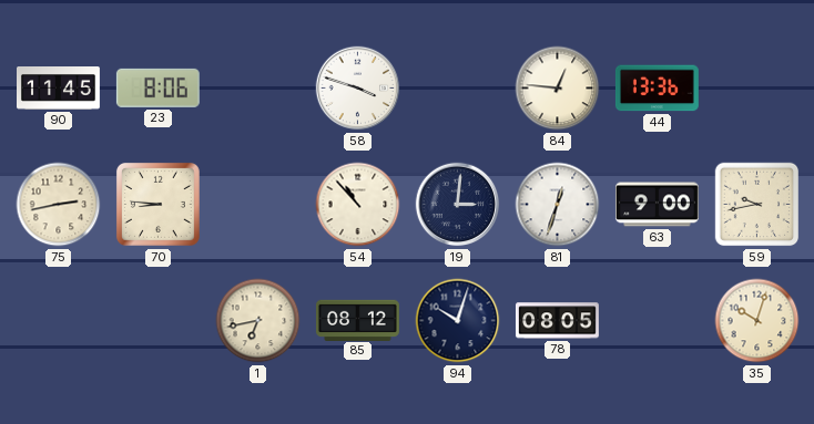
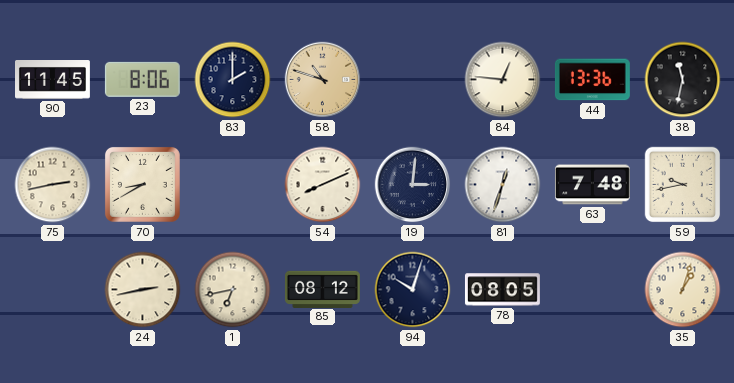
83: none -> 2:00
58: 3:48 -> 10:48
58 dial: white -> champagne
38: none -> 11:32
70: 8:46 -> 8:40
54: 10:53 -> 8:11
63: 9:00 -> 7:48
24: none -> 2:43
35: 10:03 -> 1:03
